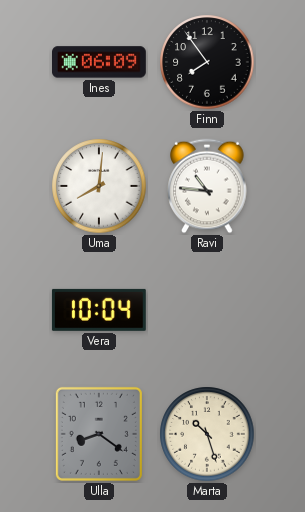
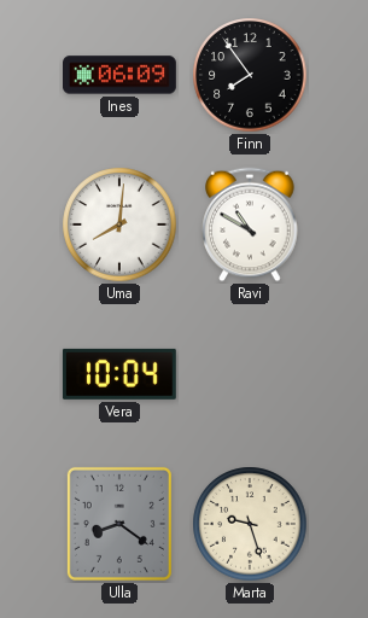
Ravi: 10:46 -> 10:50
Marta: 10:27 -> 9:27
